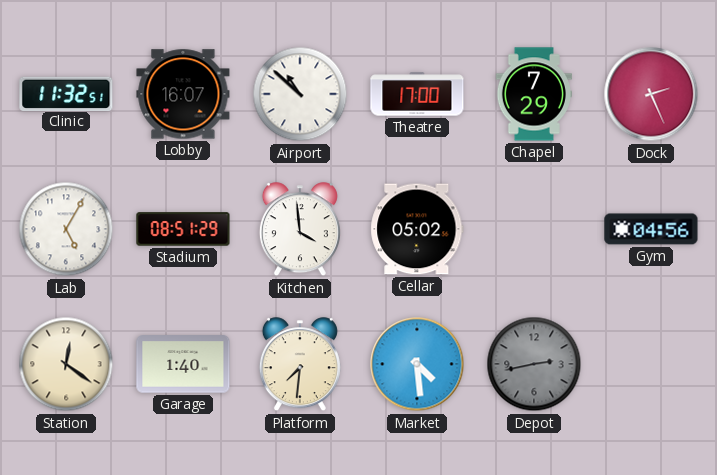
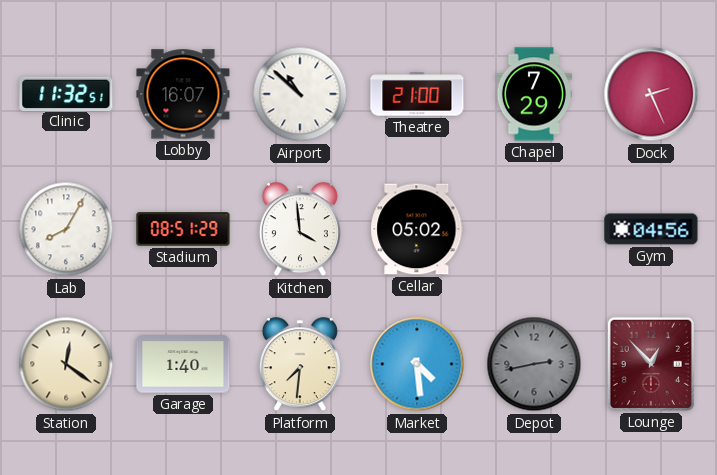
Theatre: 17:00 -> 21:00
Lab: 5:05 -> 8:05
Lounge: none -> 12:53
